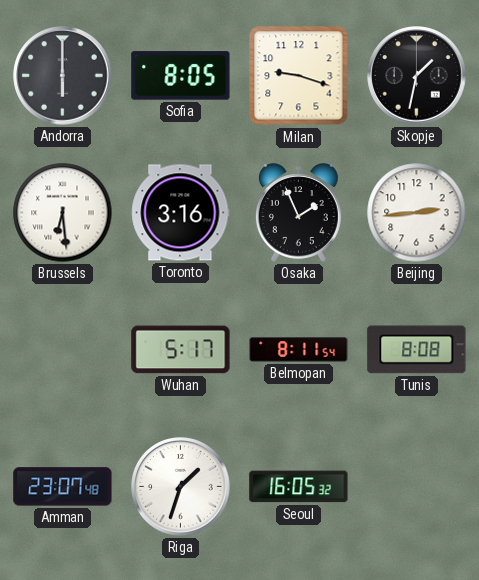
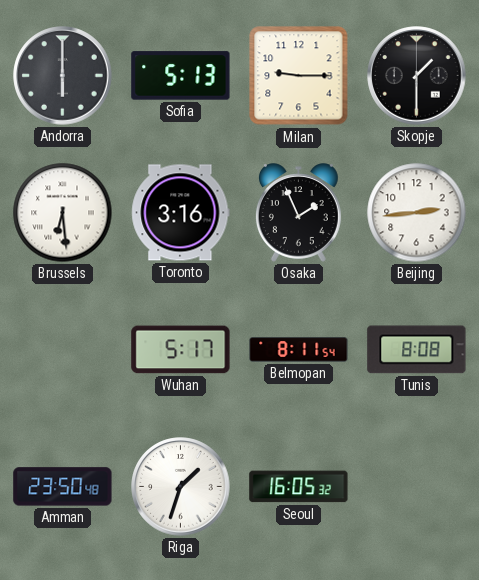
Sofia: 8:05 -> 5:13
Milan: 9:18 -> 9:15
Skopje: 1:32 -> 1:30
Amman: 23:07 -> 23:50
